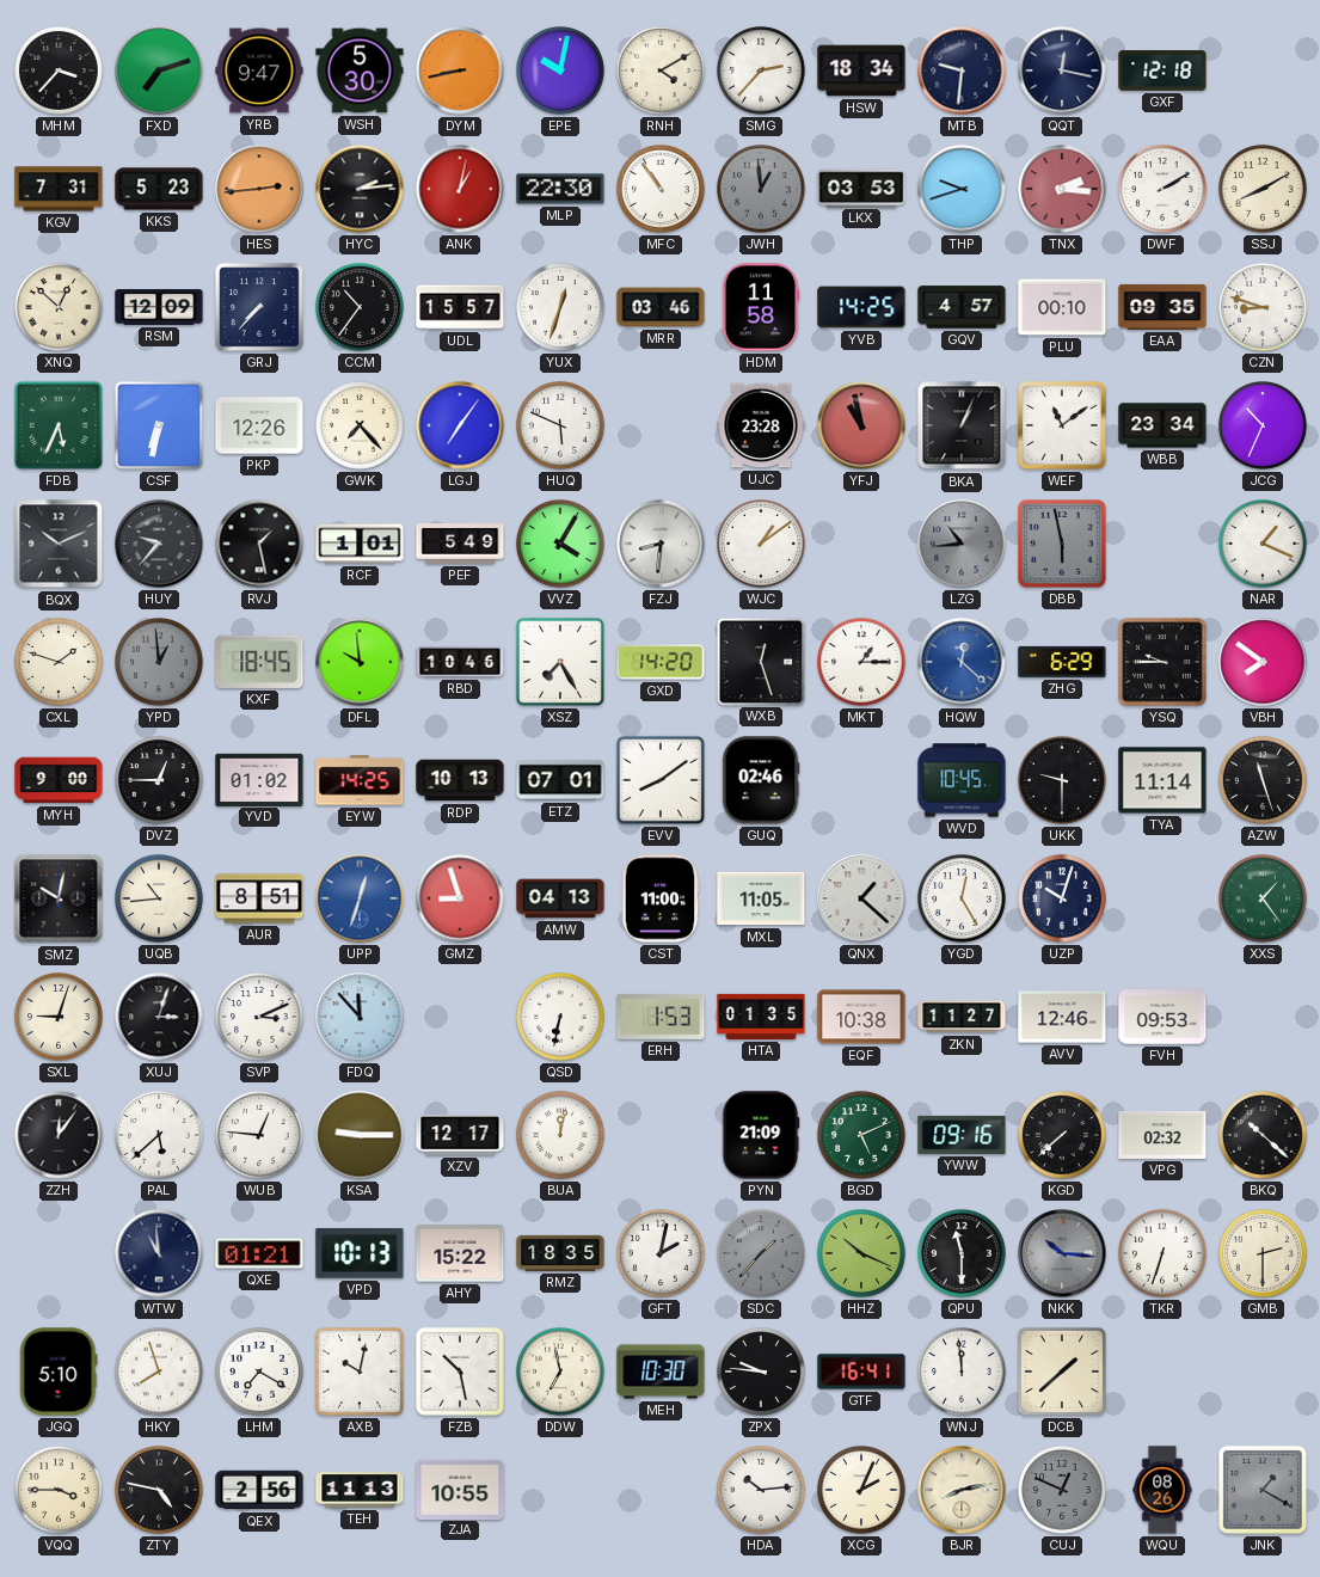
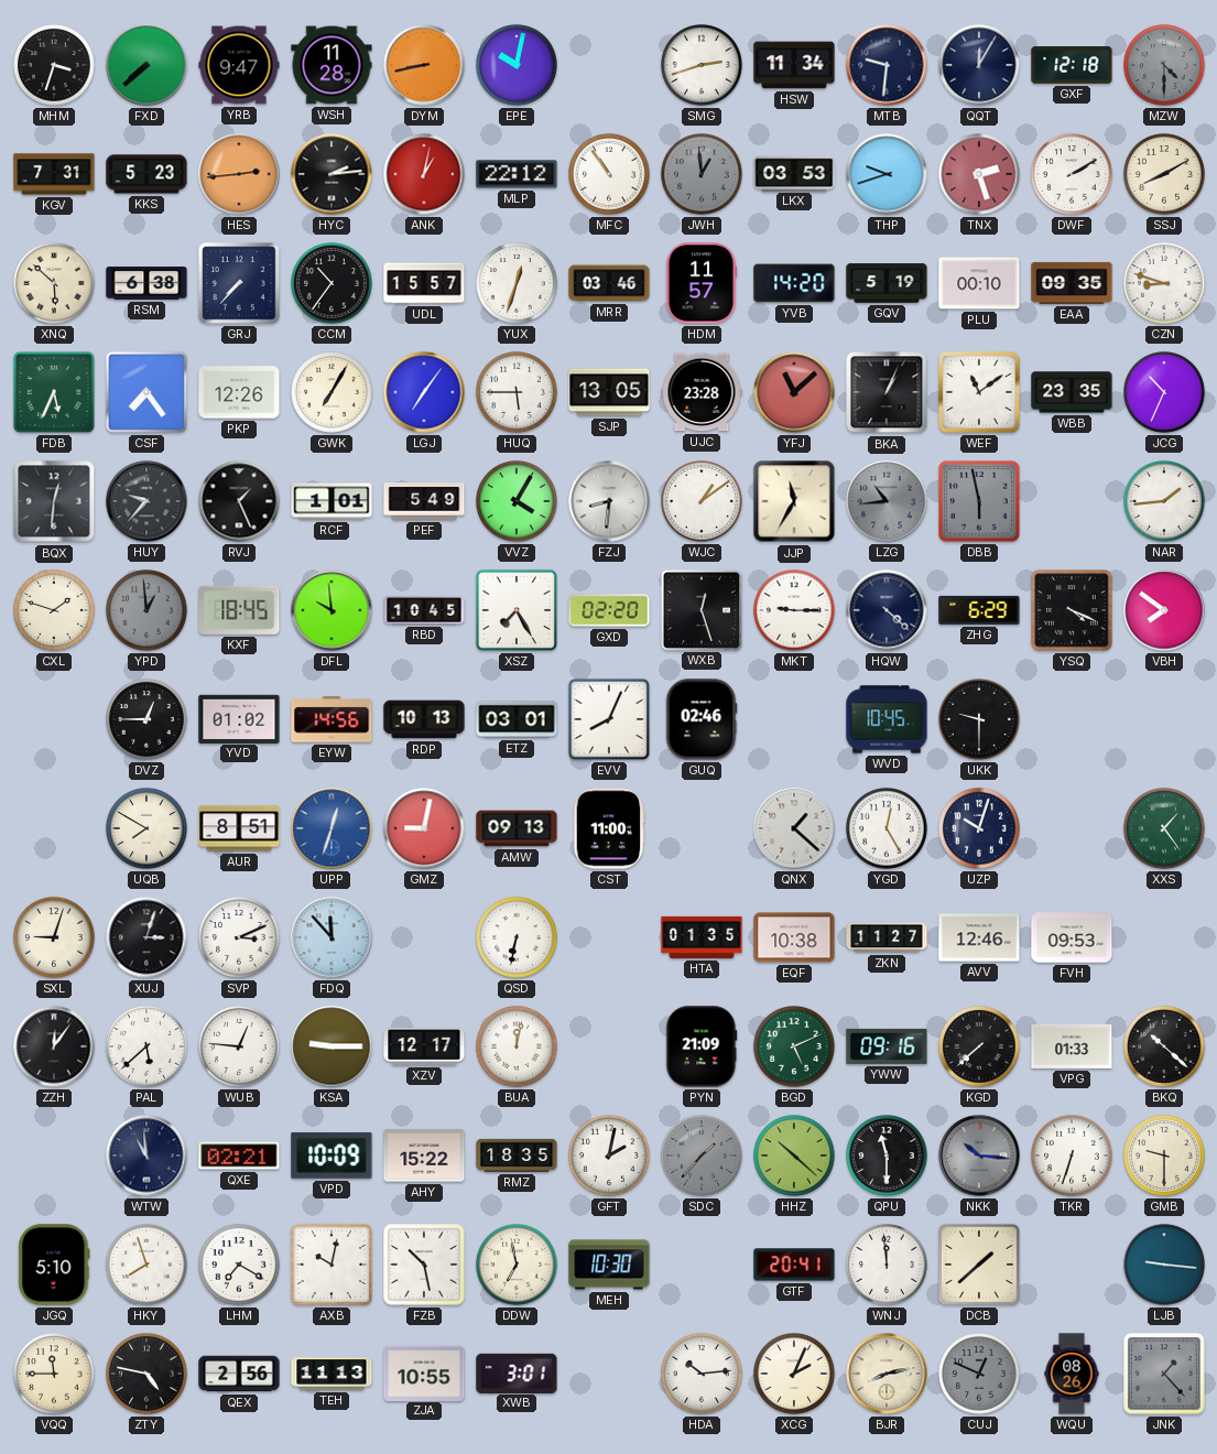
MHM: 3:37 -> 3:33
FXD: 7:12 -> 7:38
WSH: 5:30 -> 11:28
RNH: 4:10 -> none
SMG: 2:37 -> 2:42
HSW: 18:34 -> 11:34
QQT: 12:17 -> 12:05
MZW: none -> 4:30
MLP: 22:30 -> 22:12
TNX: 2:16 -> 2:27
XNQ: 12:52 -> 5:52
RSM: 12:09 -> 6:38
HDM: 11:58 -> 11:57
YVB: 14:25 -> 14:20
GQV: 4:57 -> 5:19
CSF: 6:32 -> 7:24
GWK: 7:23 -> 7:05
HUQ: 5:49 -> 5:45
SJP: none -> 13:05
YFJ: 10:58 -> 11:08
WBB: 23:34 -> 23:35
BQX: 10:11 -> 12:31
RVJ: 1:28 -> 1:26
JJP: none -> 11:35
NAR: 1:19 -> 1:44
RBD: 10:46 -> 10:45
GXD: 14:20 -> 02:20
MKT: 1:15 -> 9:15
HQW: 12:22 -> 4:22
HQW dial: blue -> navy
YSQ: 9:45 -> 4:19
MYH: 9:00 -> none
EYW: 14:25 -> 14:56
ETZ: 07:01 -> 03:01
EVV: 8:09 -> 8:04
TYA: 11:14 -> none
AZW: 11:27 -> none
SMZ: 10:02 -> none
UQB: 10:44 -> 7:50
GMZ: 8:57 -> 9:02
AMW: 04:13 -> 09:13
MXL: 11:05 -> none
ERH: 1:53 -> none
VPG: 02:32 -> 01:33
QXE: 01:21 -> 02:21
VPD: 10:13 -> 10:09
HHZ: 10:19 -> 10:22
GMB: 2:30 -> 9:30
ZPX: 9:46 -> none
GTF: 16:41 -> 20:41
LJB: none -> 9:16
VQQ: 3:45 -> 11:45
XWB: none -> 3:01
JNK: 1:20 -> 1:23
